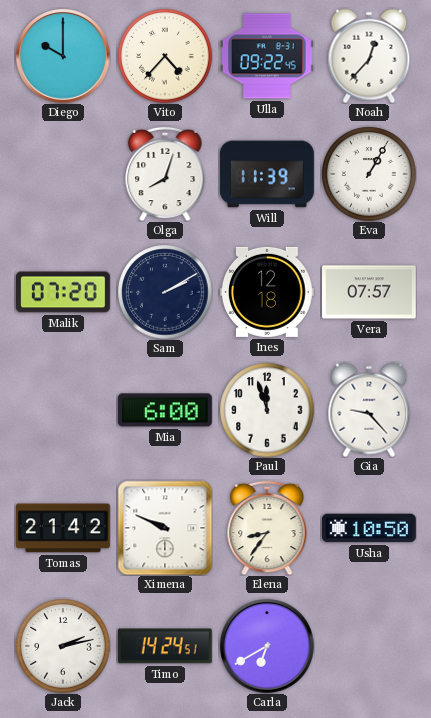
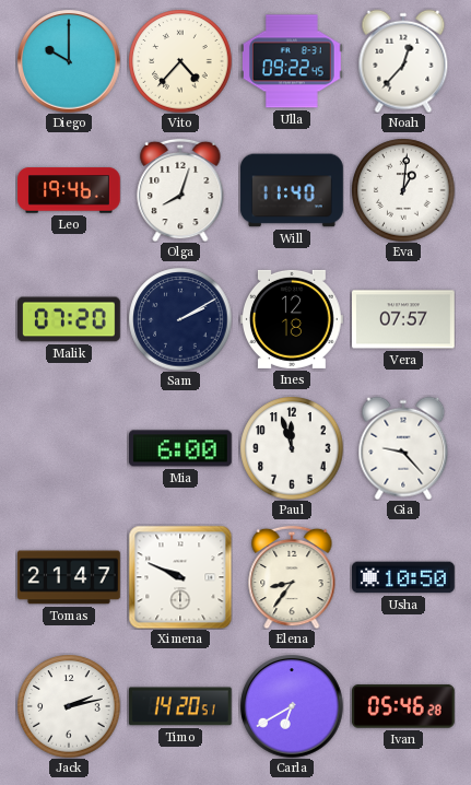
Leo: none -> 19:46
Will: 11:39 -> 11:40
Eva: 1:05 -> 1:01
Tomas: 21:42 -> 21:47
Timo: 14:24 -> 14:20
Ivan: none -> 05:46
